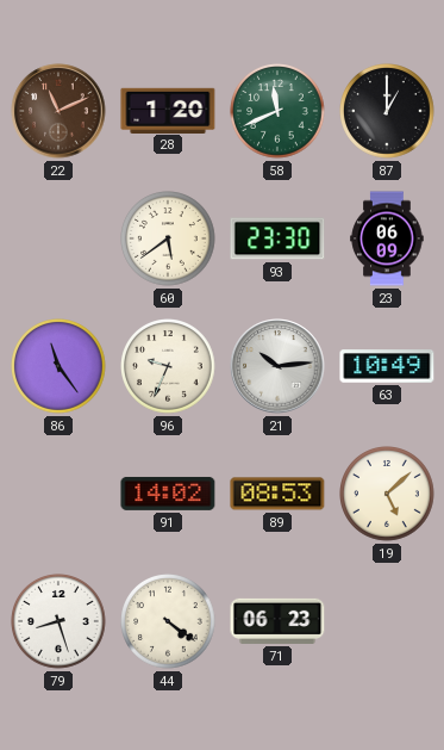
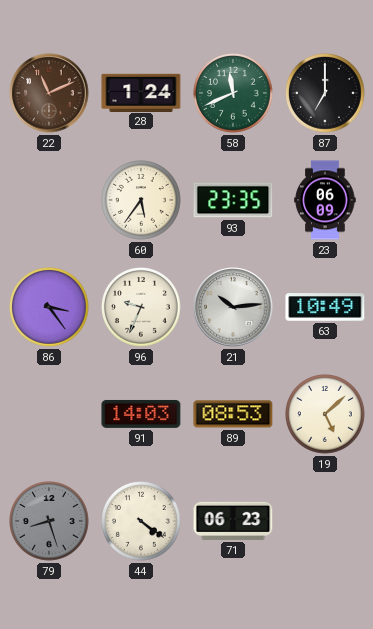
28: 1:20 -> 1:24
87: 1:00 -> 7:00
60: 5:39 -> 5:36
93: 23:30 -> 23:35
86: 11:24 -> 3:24
91: 14:02 -> 14:03
79 dial: white -> grey
